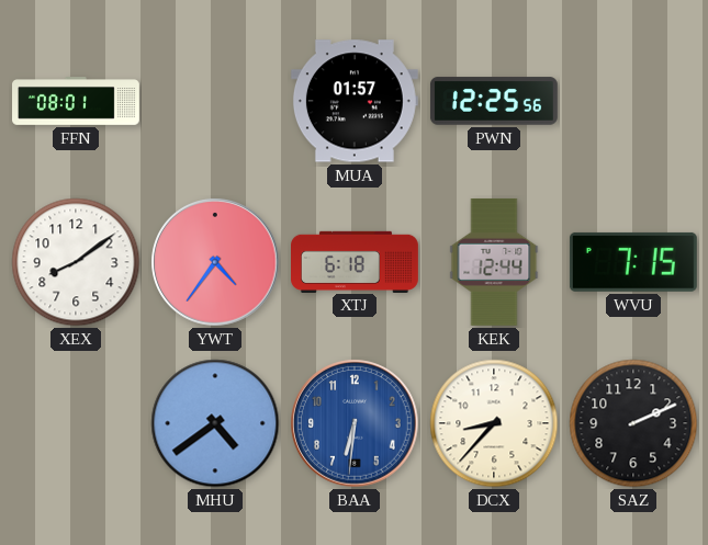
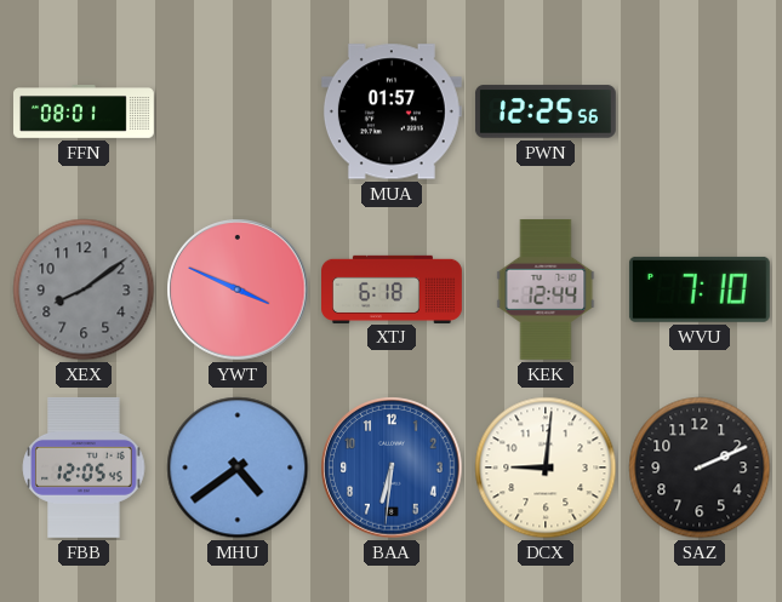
XEX dial: white -> grey
YWT: 4:36 -> 3:49
WVU: 7:15 -> 7:10
FBB: none -> 12:05
DCX: 8:37 -> 9:01
